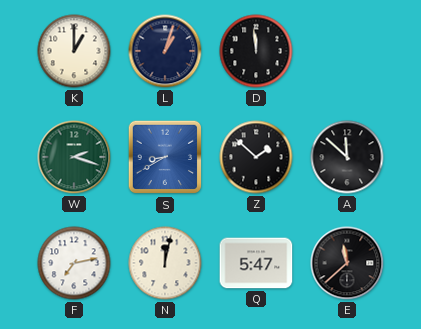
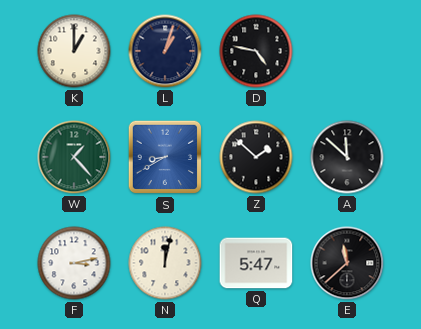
D: 11:59 -> 4:47
W: 2:18 -> 1:23
F: 7:13 -> 3:13
